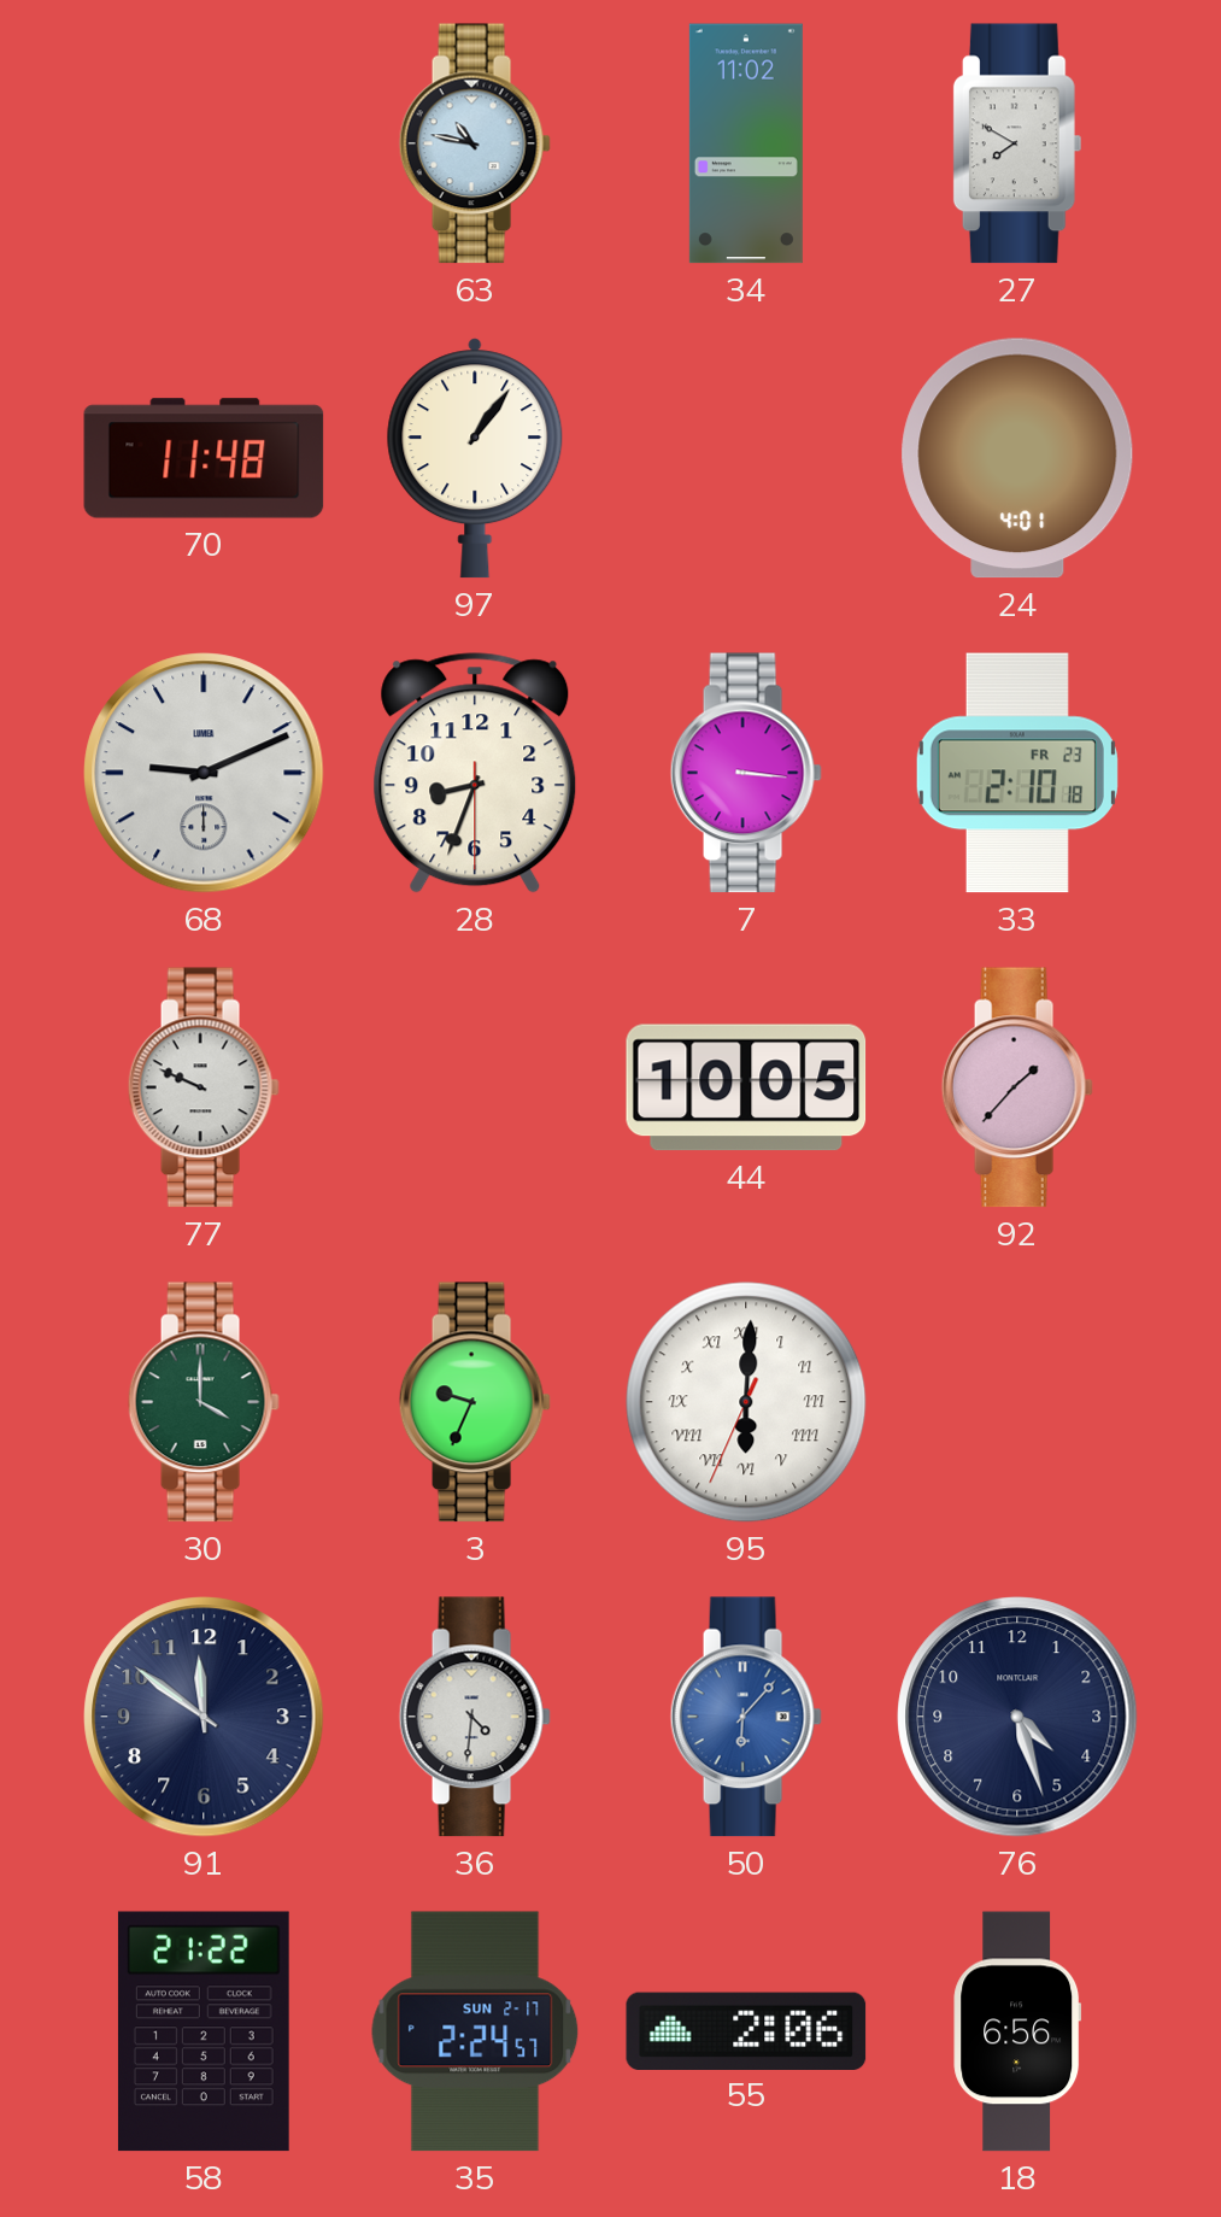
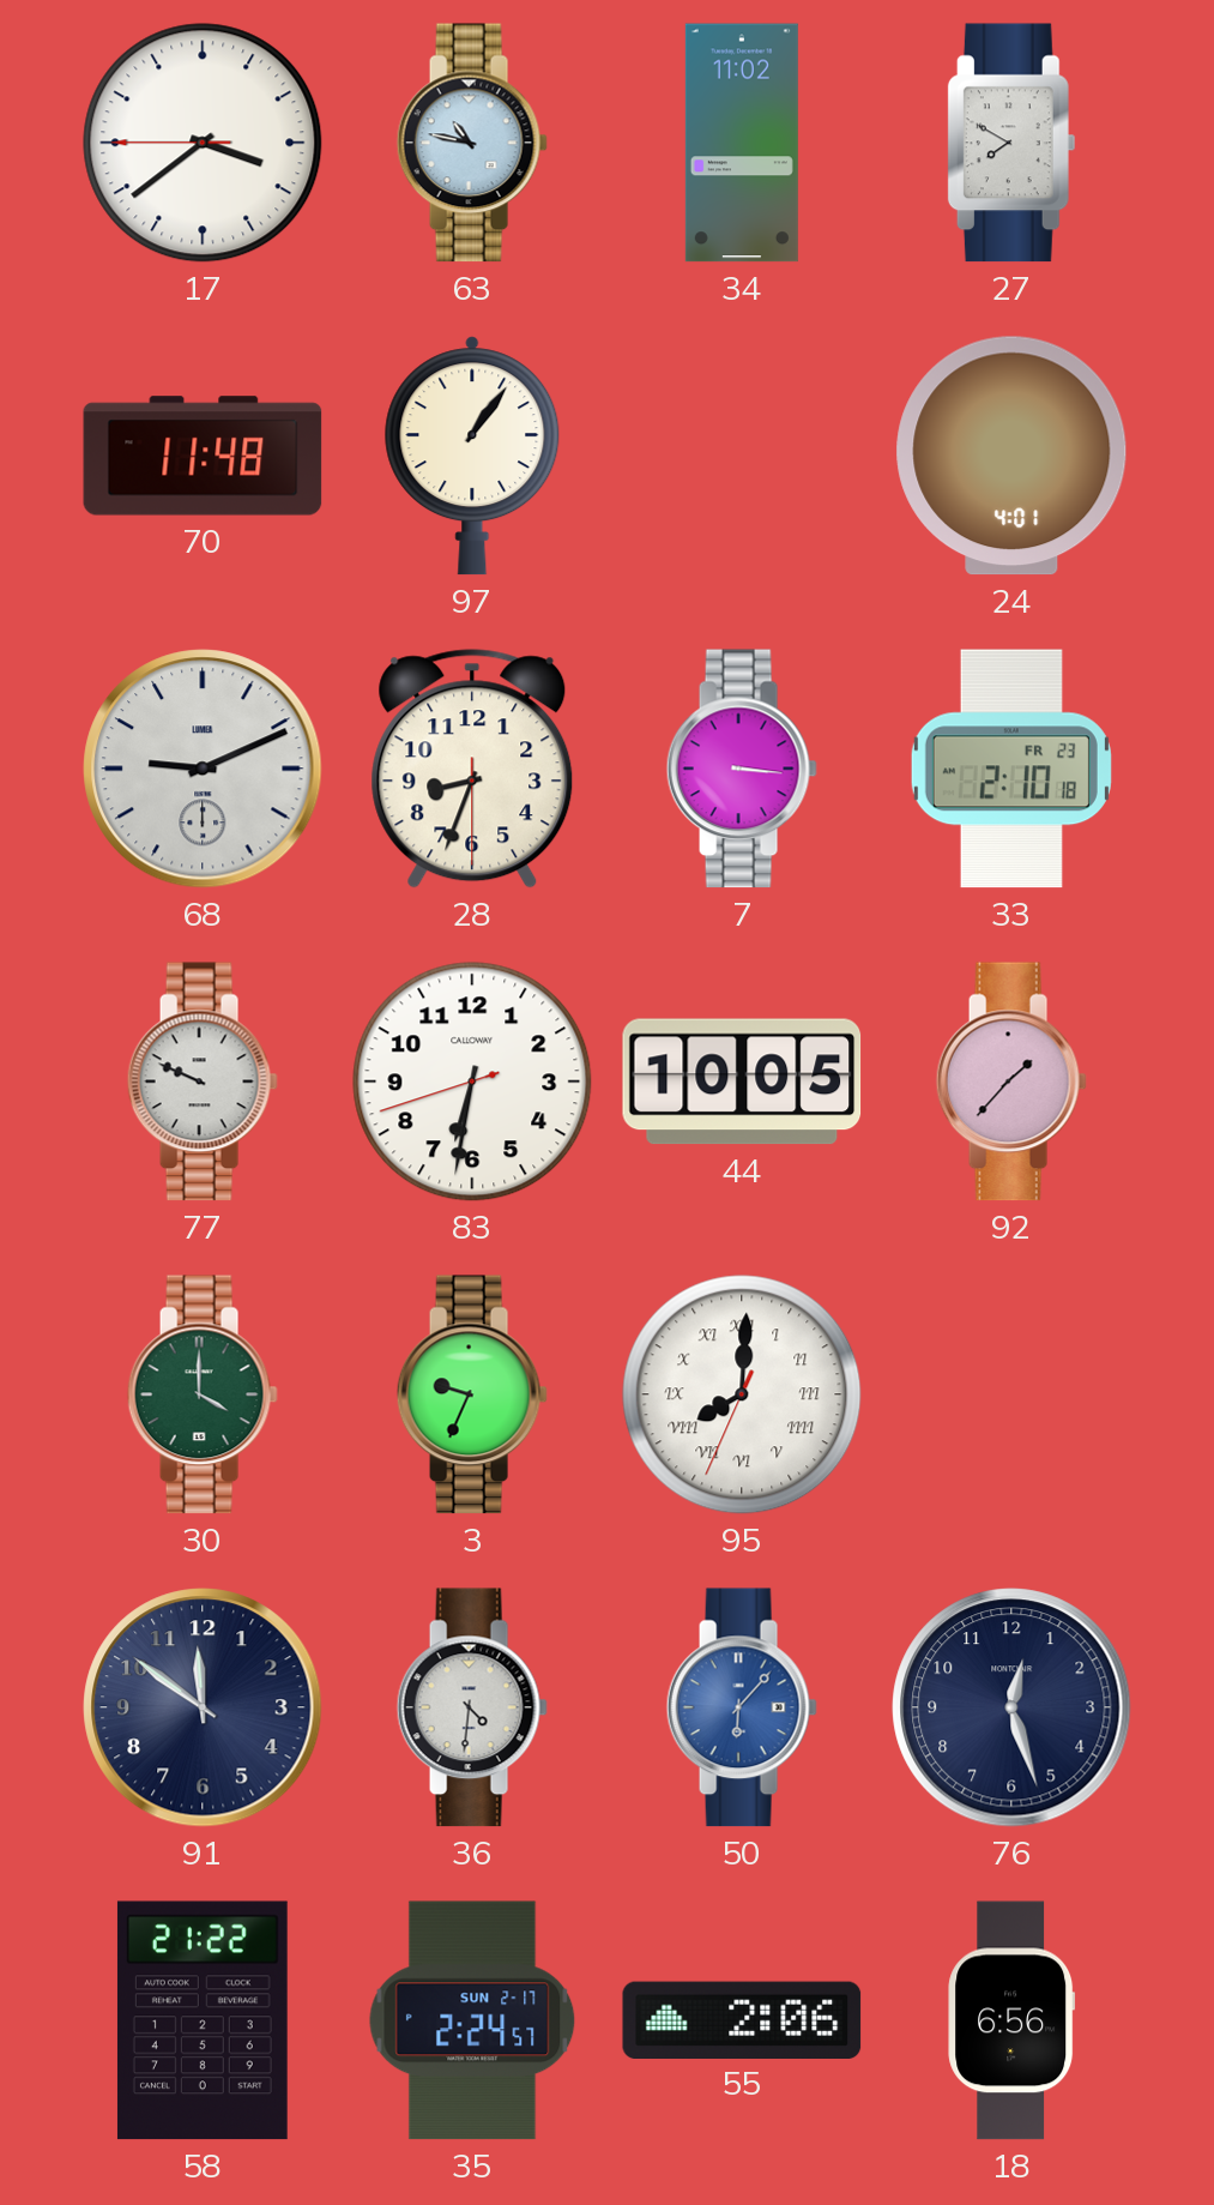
17: none -> 3:38
83: none -> 6:31
95: 6:00 -> 8:00
76: 4:27 -> 12:27
